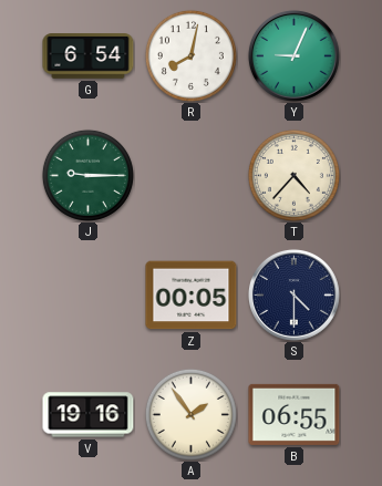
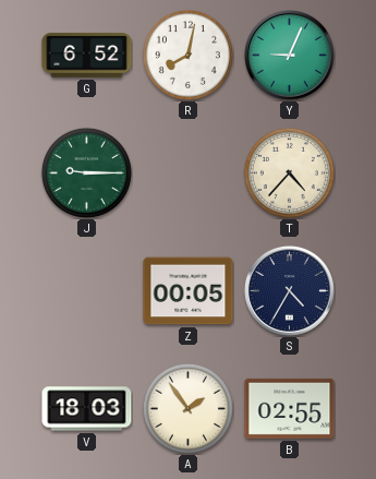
G: 6:54 -> 6:52
S: 4:30 -> 4:35
V: 19:16 -> 18:03
B: 06:55 -> 02:55
